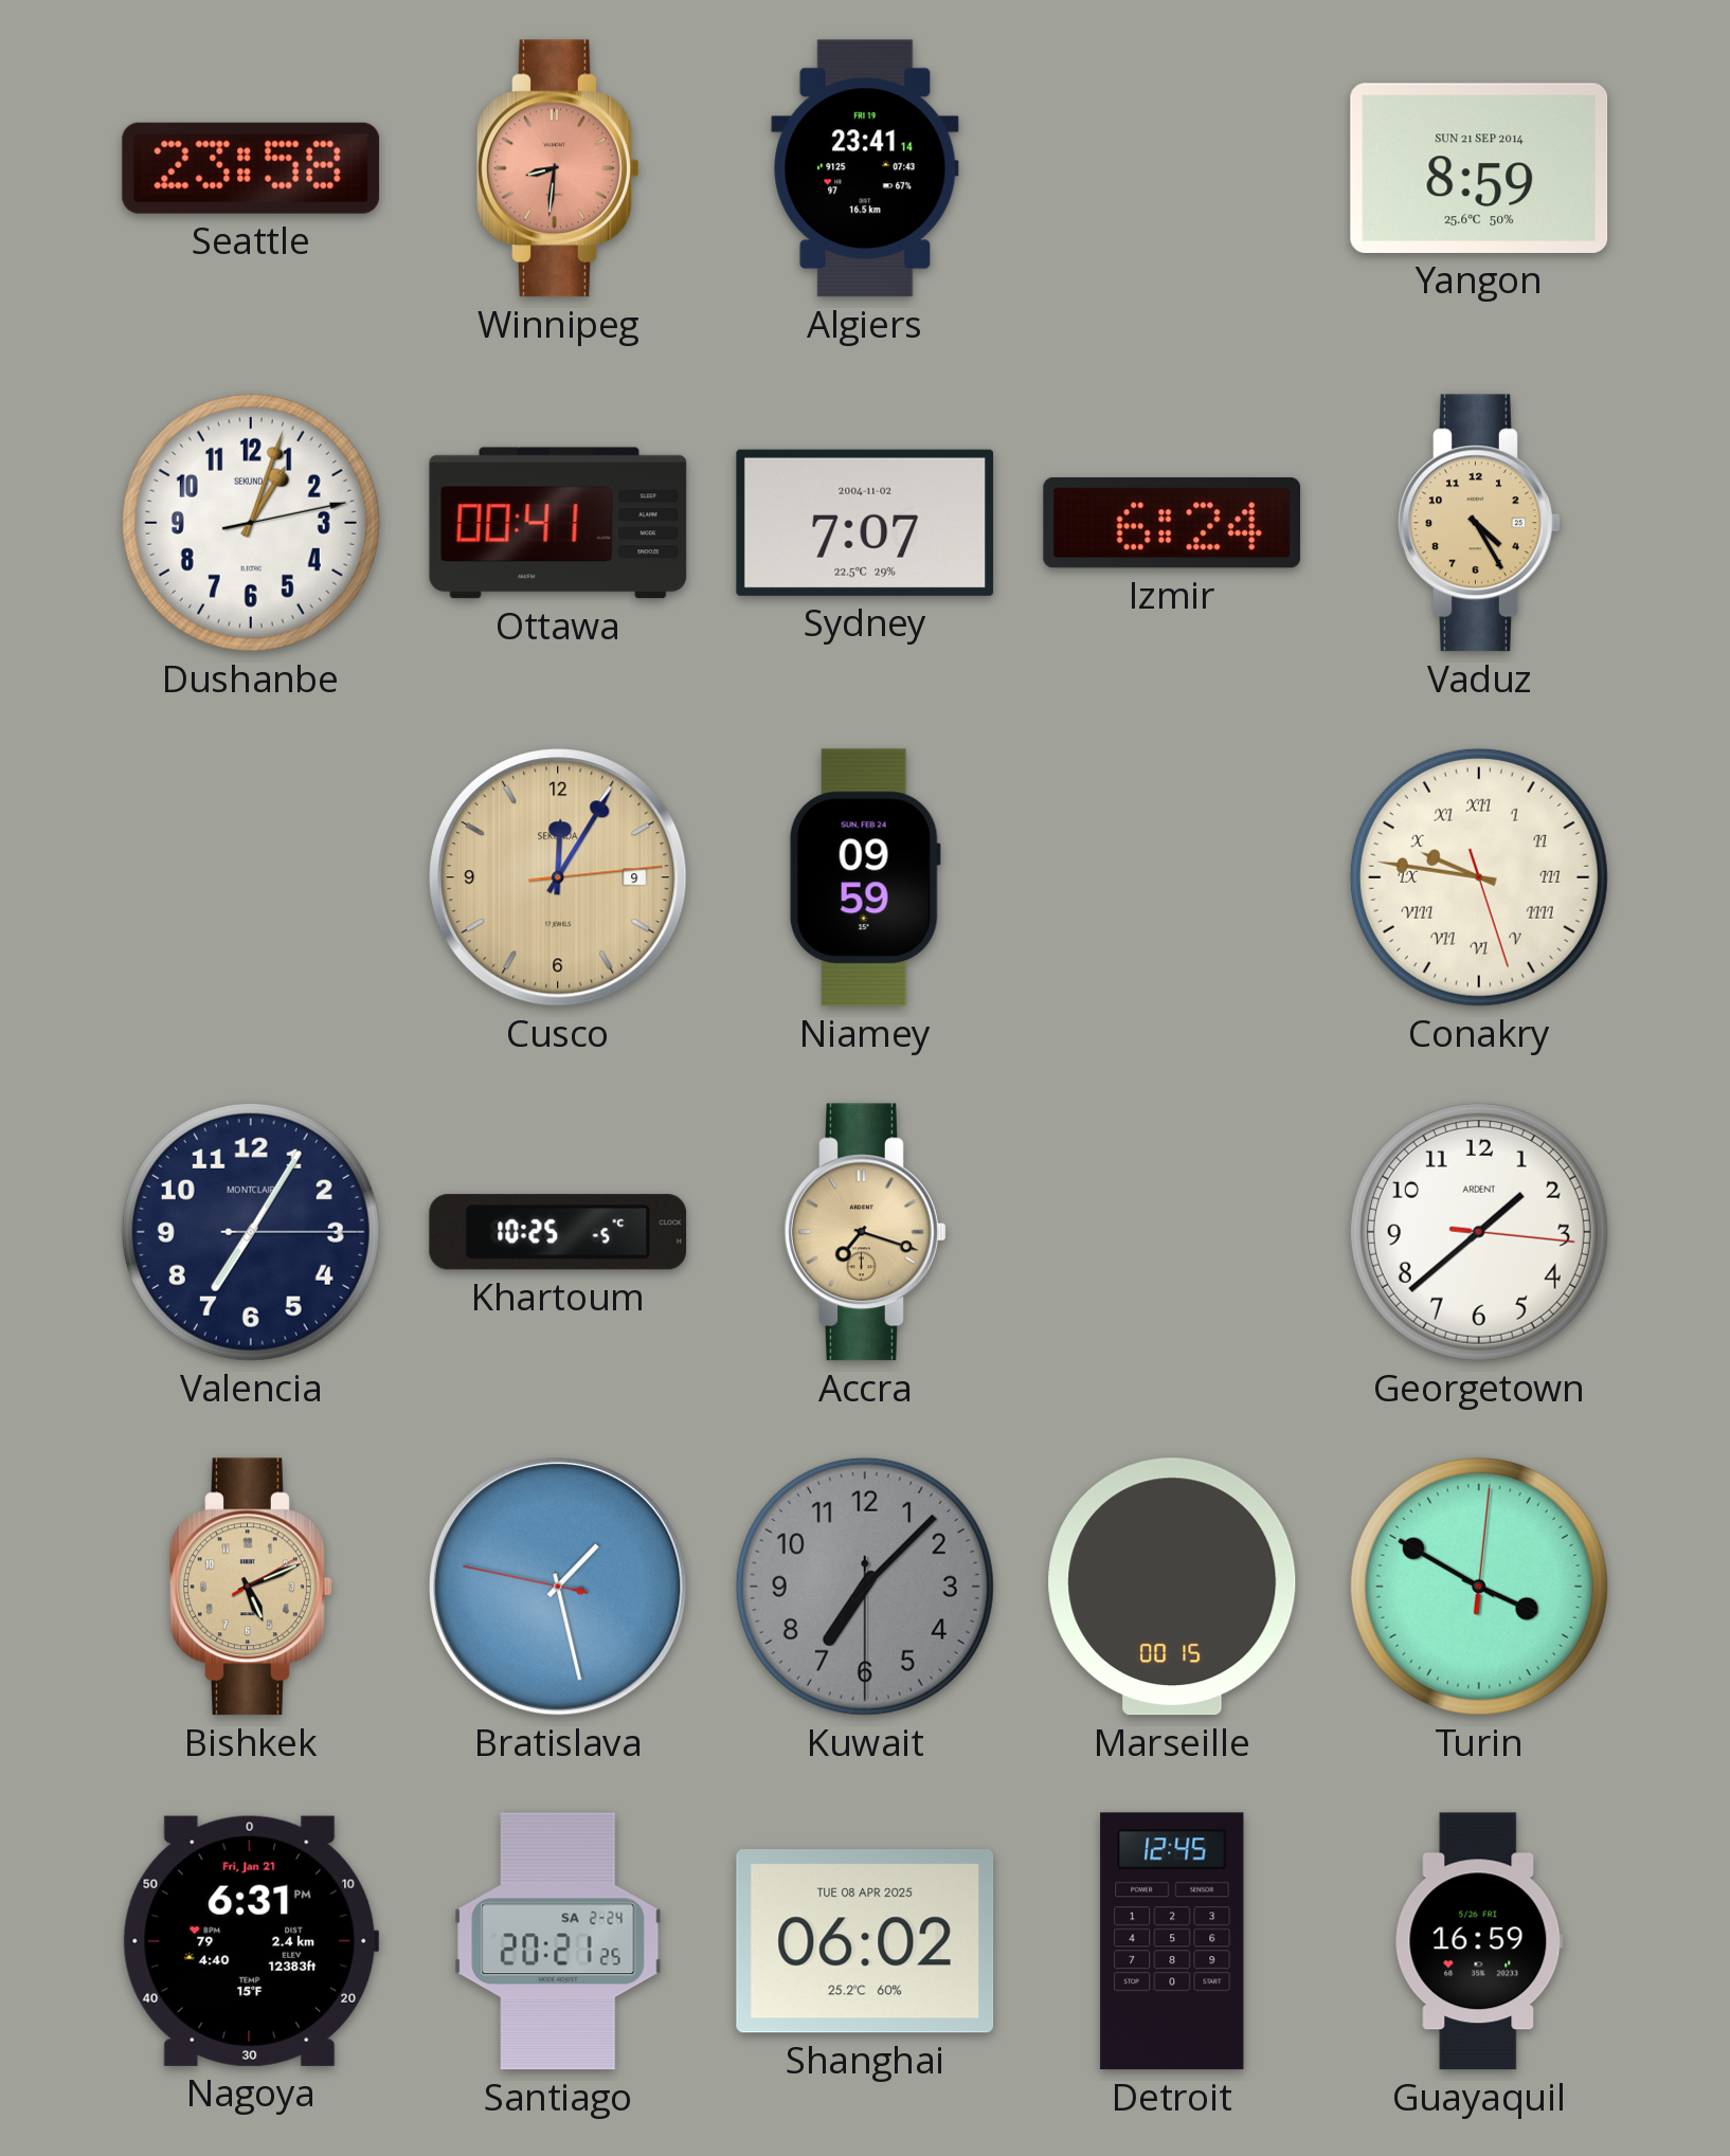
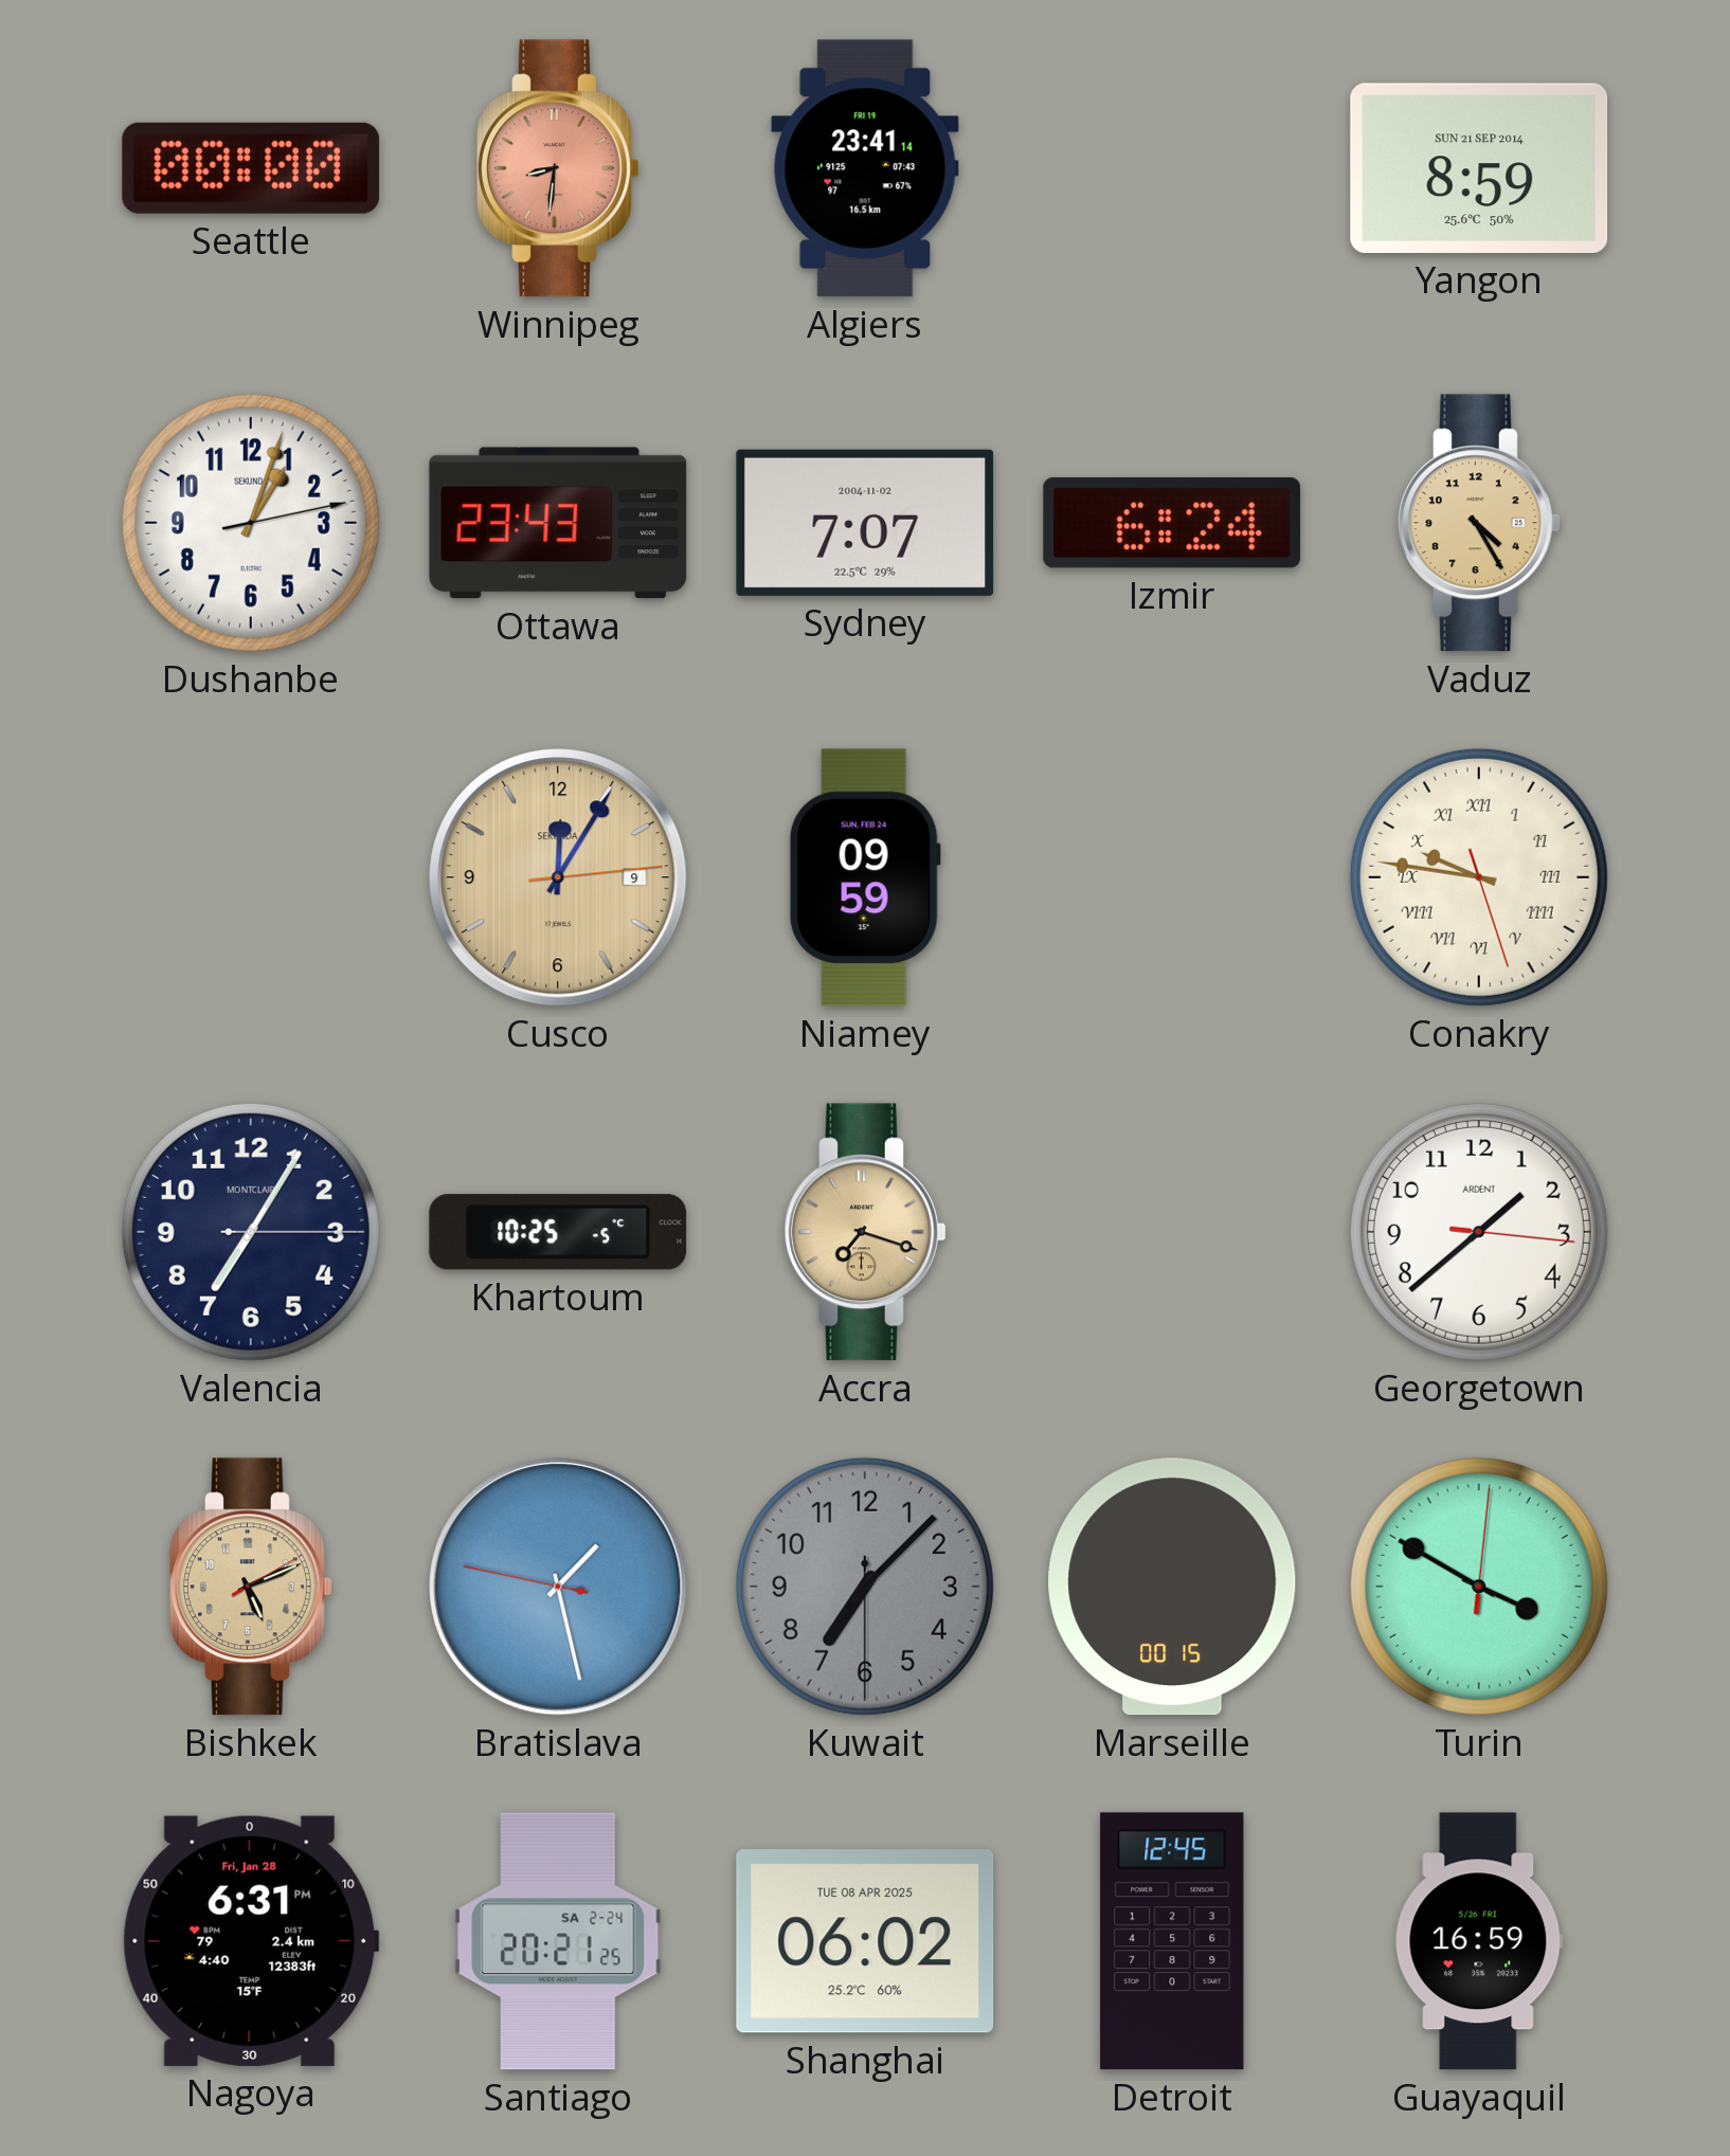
Seattle: 23:58 -> 00:00
Ottawa: 00:41 -> 23:43
Nagoya date: Fri, Jan 21 -> Fri, Jan 28
